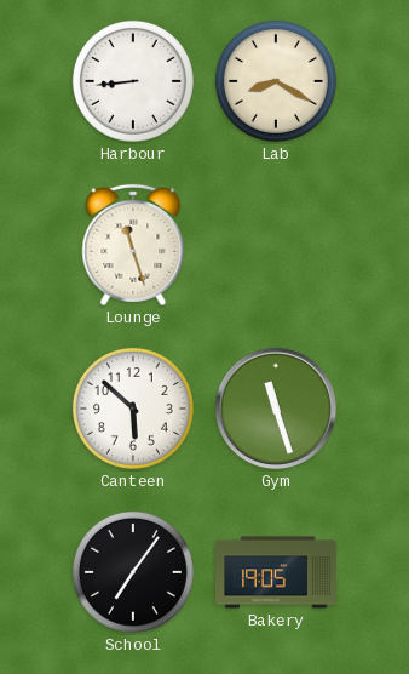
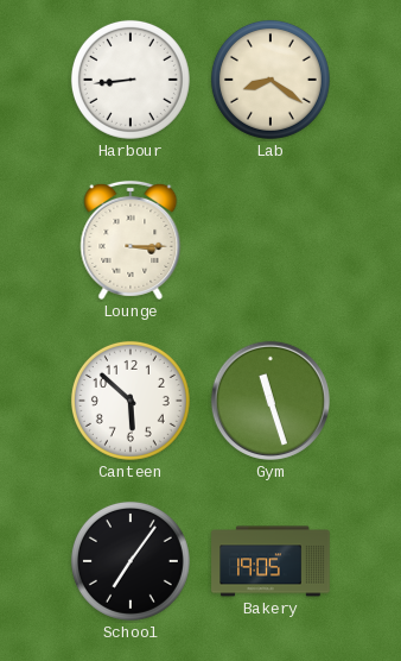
Lab: 8:20 -> 8:21
Lounge: 11:27 -> 3:15
